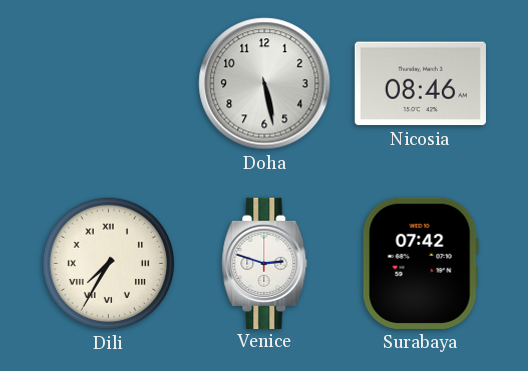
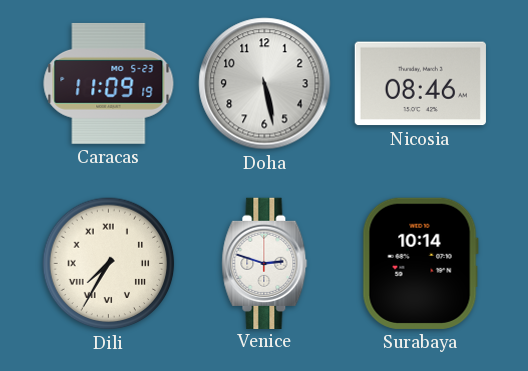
Caracas: none -> 11:09
Surabaya: 07:42 -> 10:14
